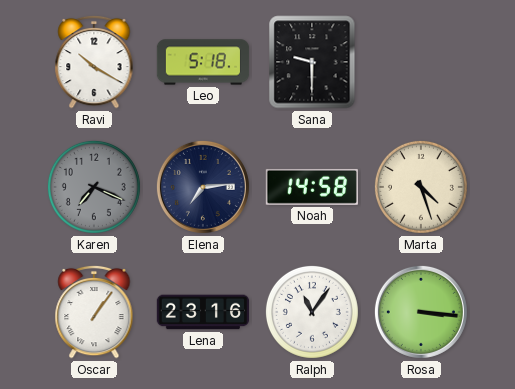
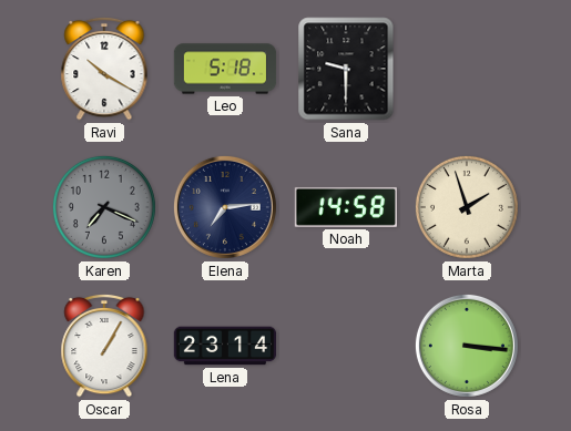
Marta: 4:27 -> 1:57
Oscar: 1:06 -> 1:05
Lena: 23:16 -> 23:14
Ralph: 11:06 -> none
